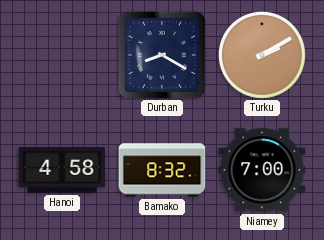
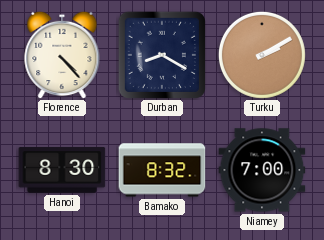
Florence: none -> 4:23
Hanoi: 4:58 -> 8:30
